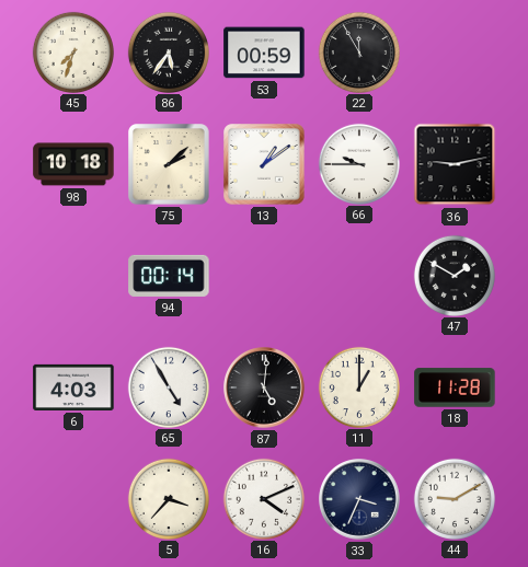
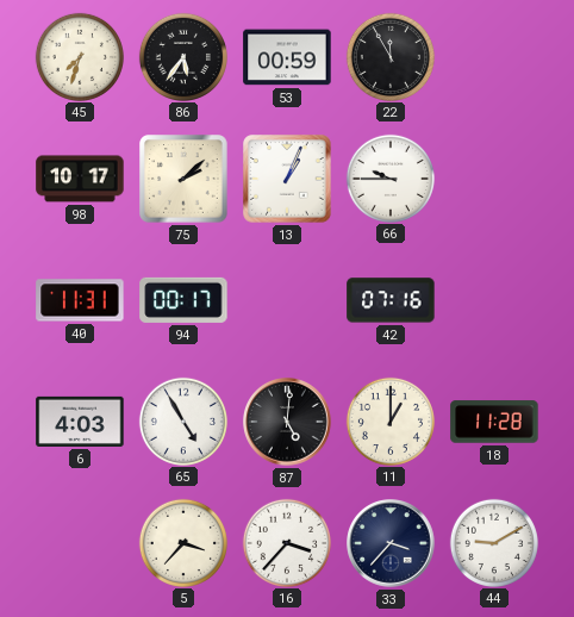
98: 10:18 -> 10:17
13: 1:09 -> 1:04
36: 9:13 -> none
40: none -> 11:31
94: 00:14 -> 00:17
42: none -> 07:16
47: 1:50 -> none
16: 4:11 -> 3:37
33: 3:34 -> 3:37
